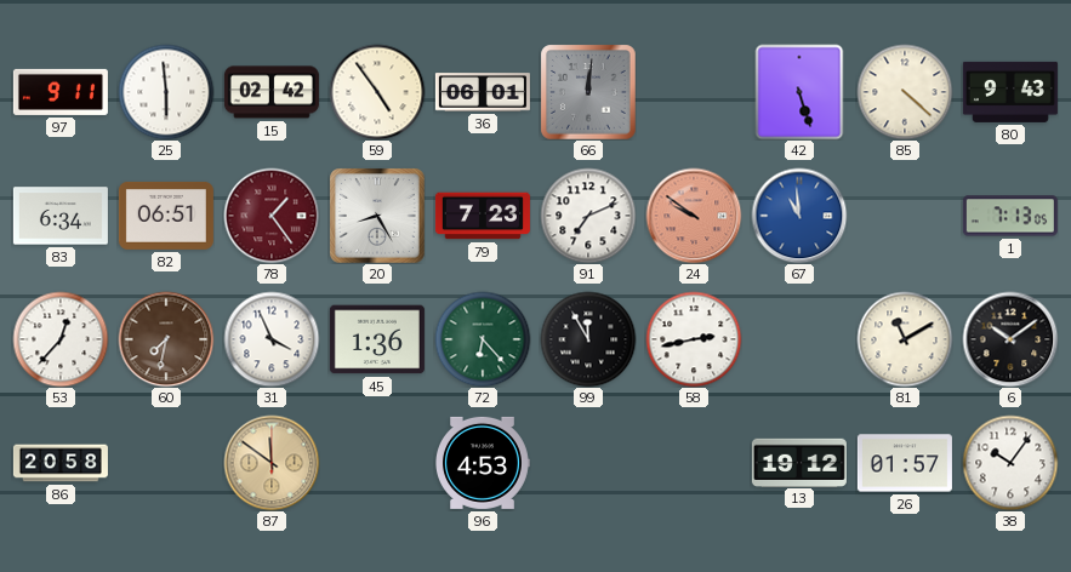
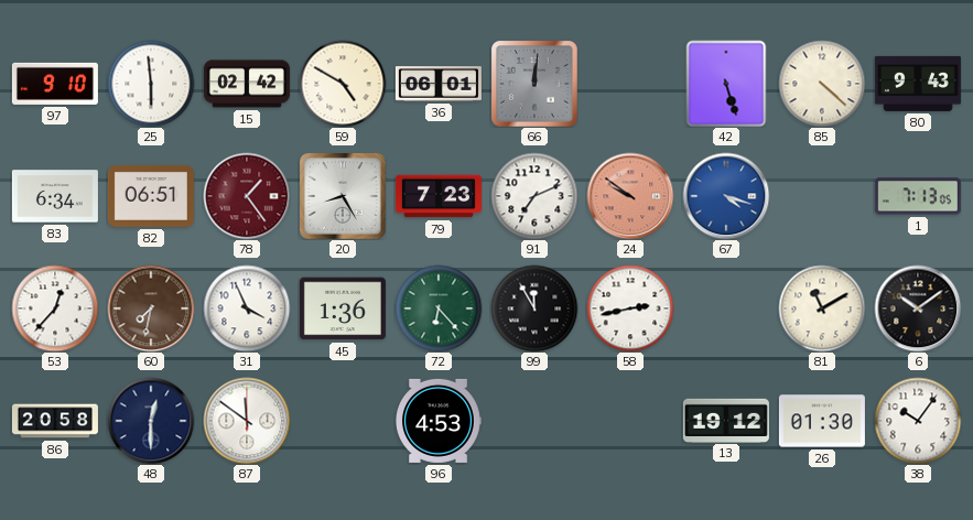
97: 9:11 -> 9:10
59: 4:54 -> 4:50
67: 10:59 -> 4:18
48: none -> 12:30
87 dial: champagne -> white
26: 01:57 -> 01:30
